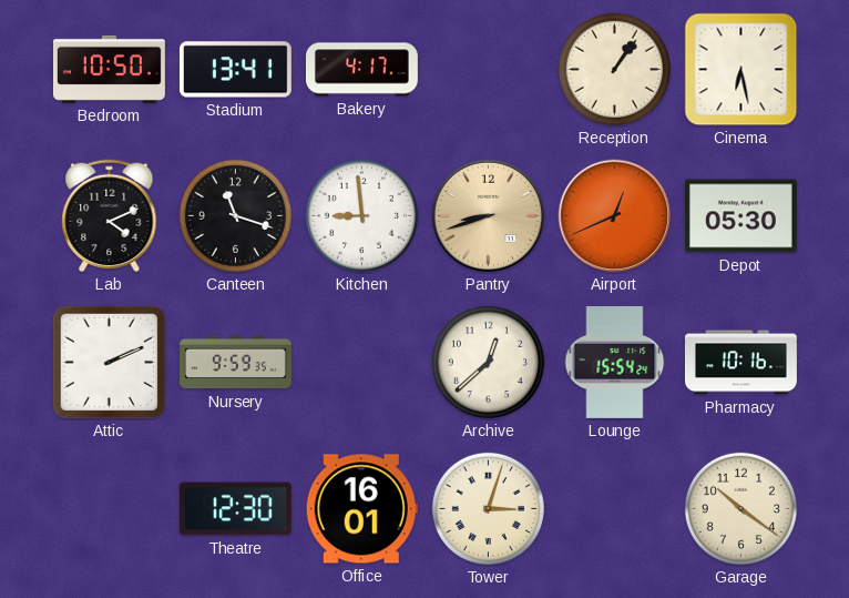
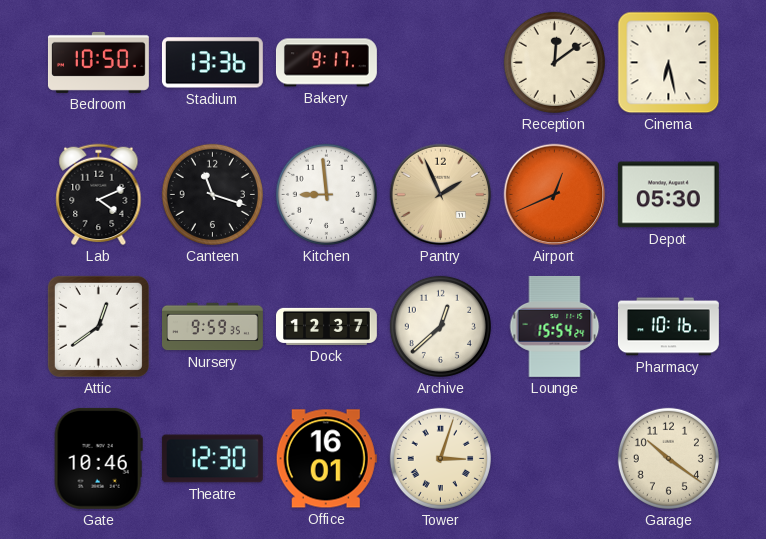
Stadium: 13:41 -> 13:36
Bakery: 4:17 -> 9:17
Reception: 1:06 -> 12:09
Pantry: 8:42 -> 1:56
Attic: 2:11 -> 12:39
Dock: none -> 12:37
Gate: none -> 10:46
